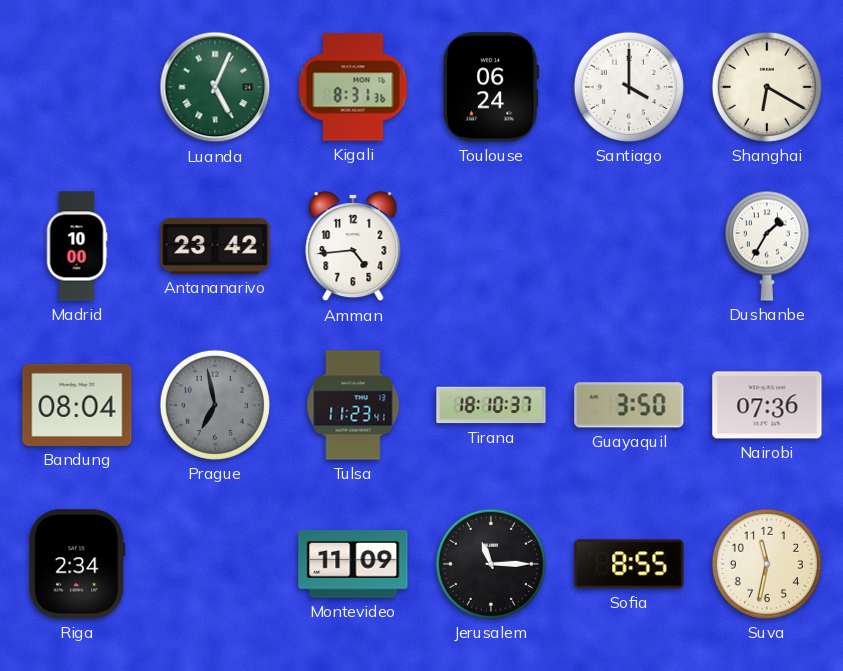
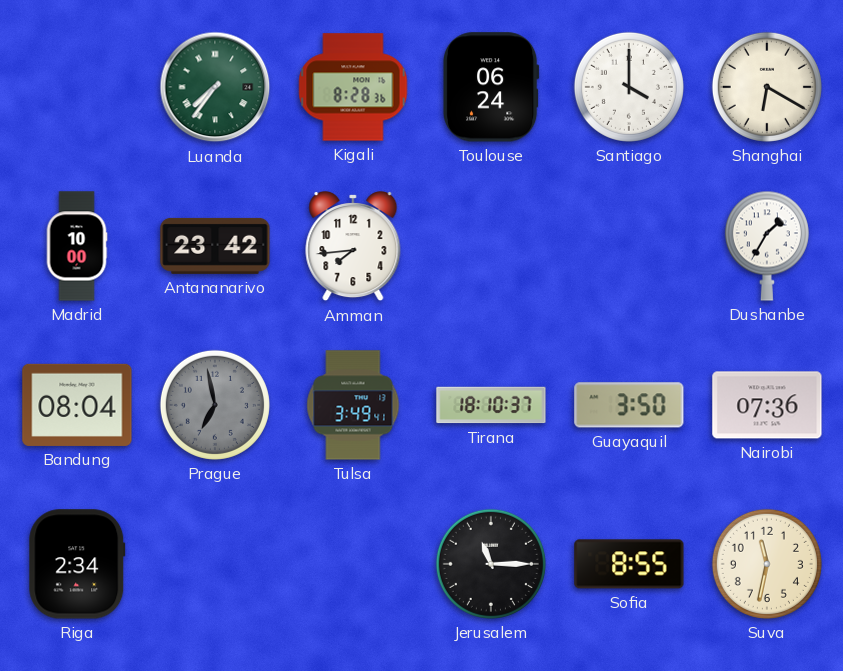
Luanda: 5:04 -> 7:36
Kigali: 8:31 -> 8:28
Amman: 4:44 -> 7:44
Tulsa: 11:23 -> 3:49
Montevideo: 11:09 -> none
